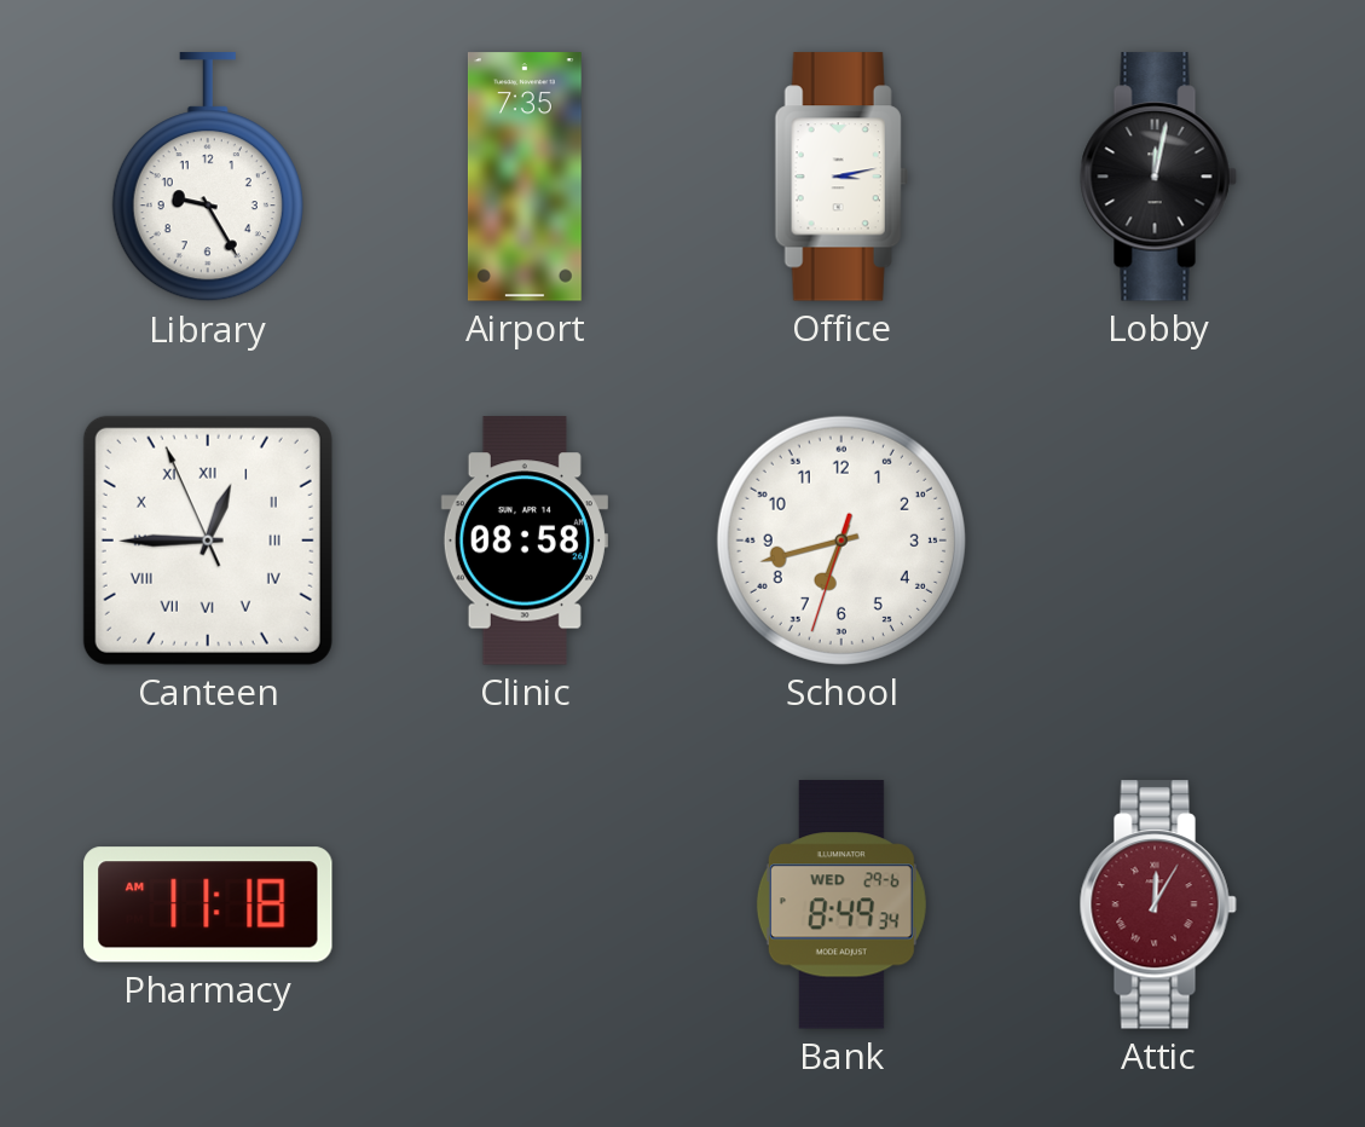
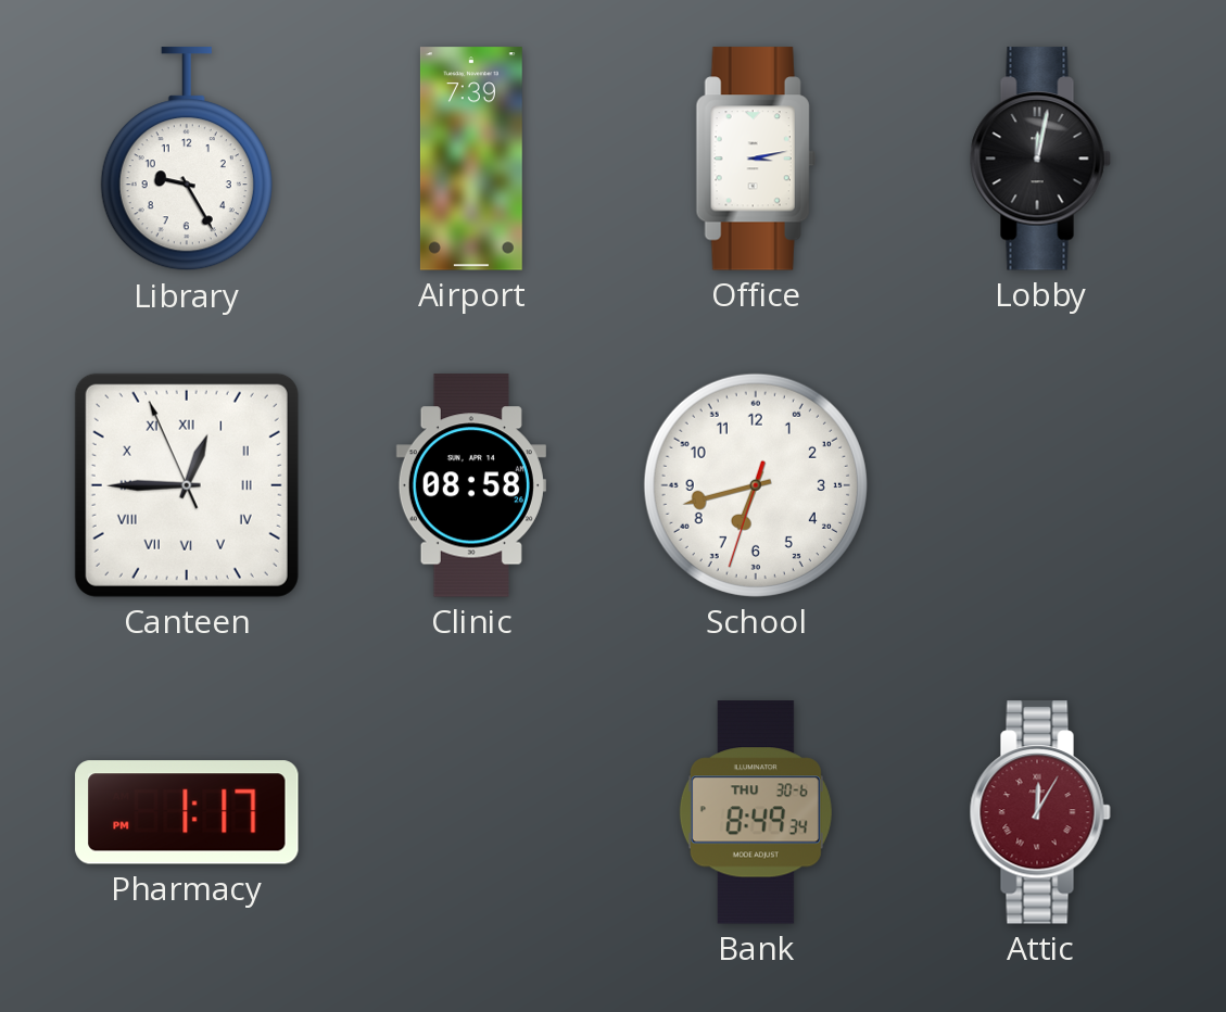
Airport: 7:35 -> 7:39
Pharmacy: 11:18 -> 1:17
Bank date: WED 29-6 -> THU 30-6
